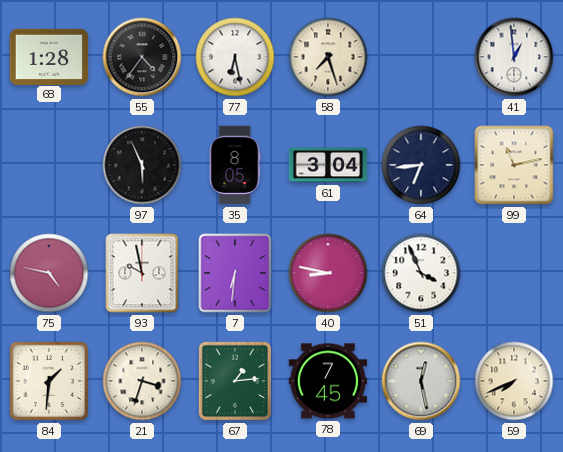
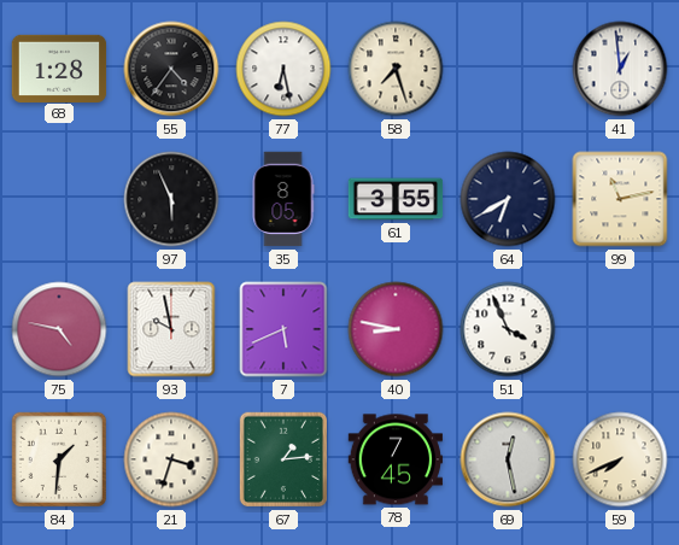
61: 3:04 -> 3:55
64: 6:44 -> 6:40
7: 6:31 -> 5:41
